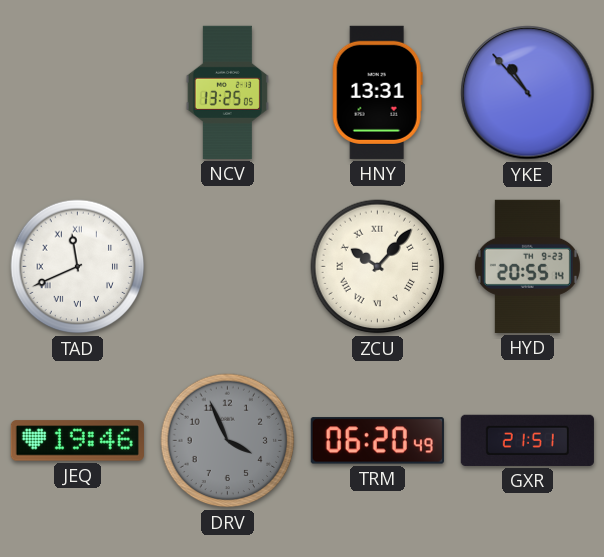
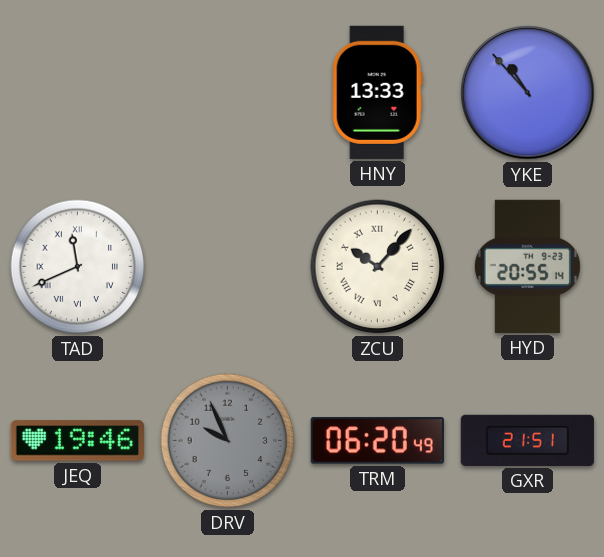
NCV: 13:25 -> none
HNY: 13:31 -> 13:33
DRV: 3:56 -> 9:56
